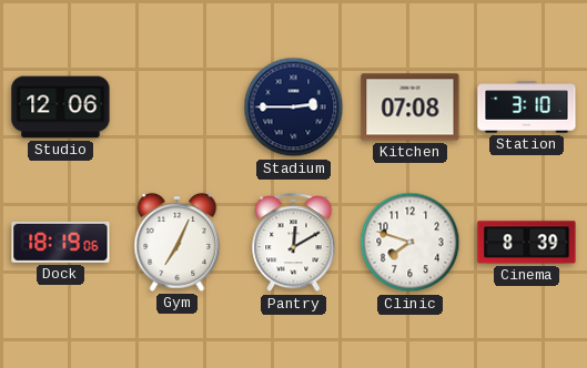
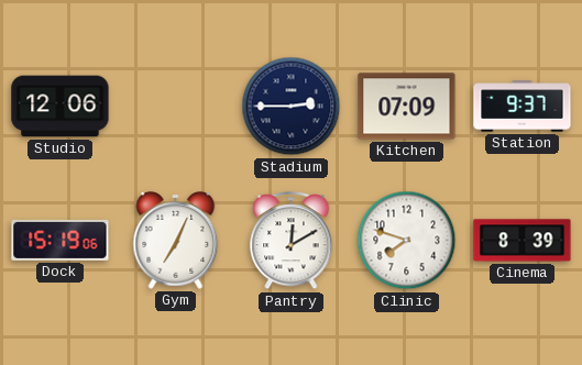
Kitchen: 07:08 -> 07:09
Station: 3:10 -> 9:37
Dock: 18:19 -> 15:19
